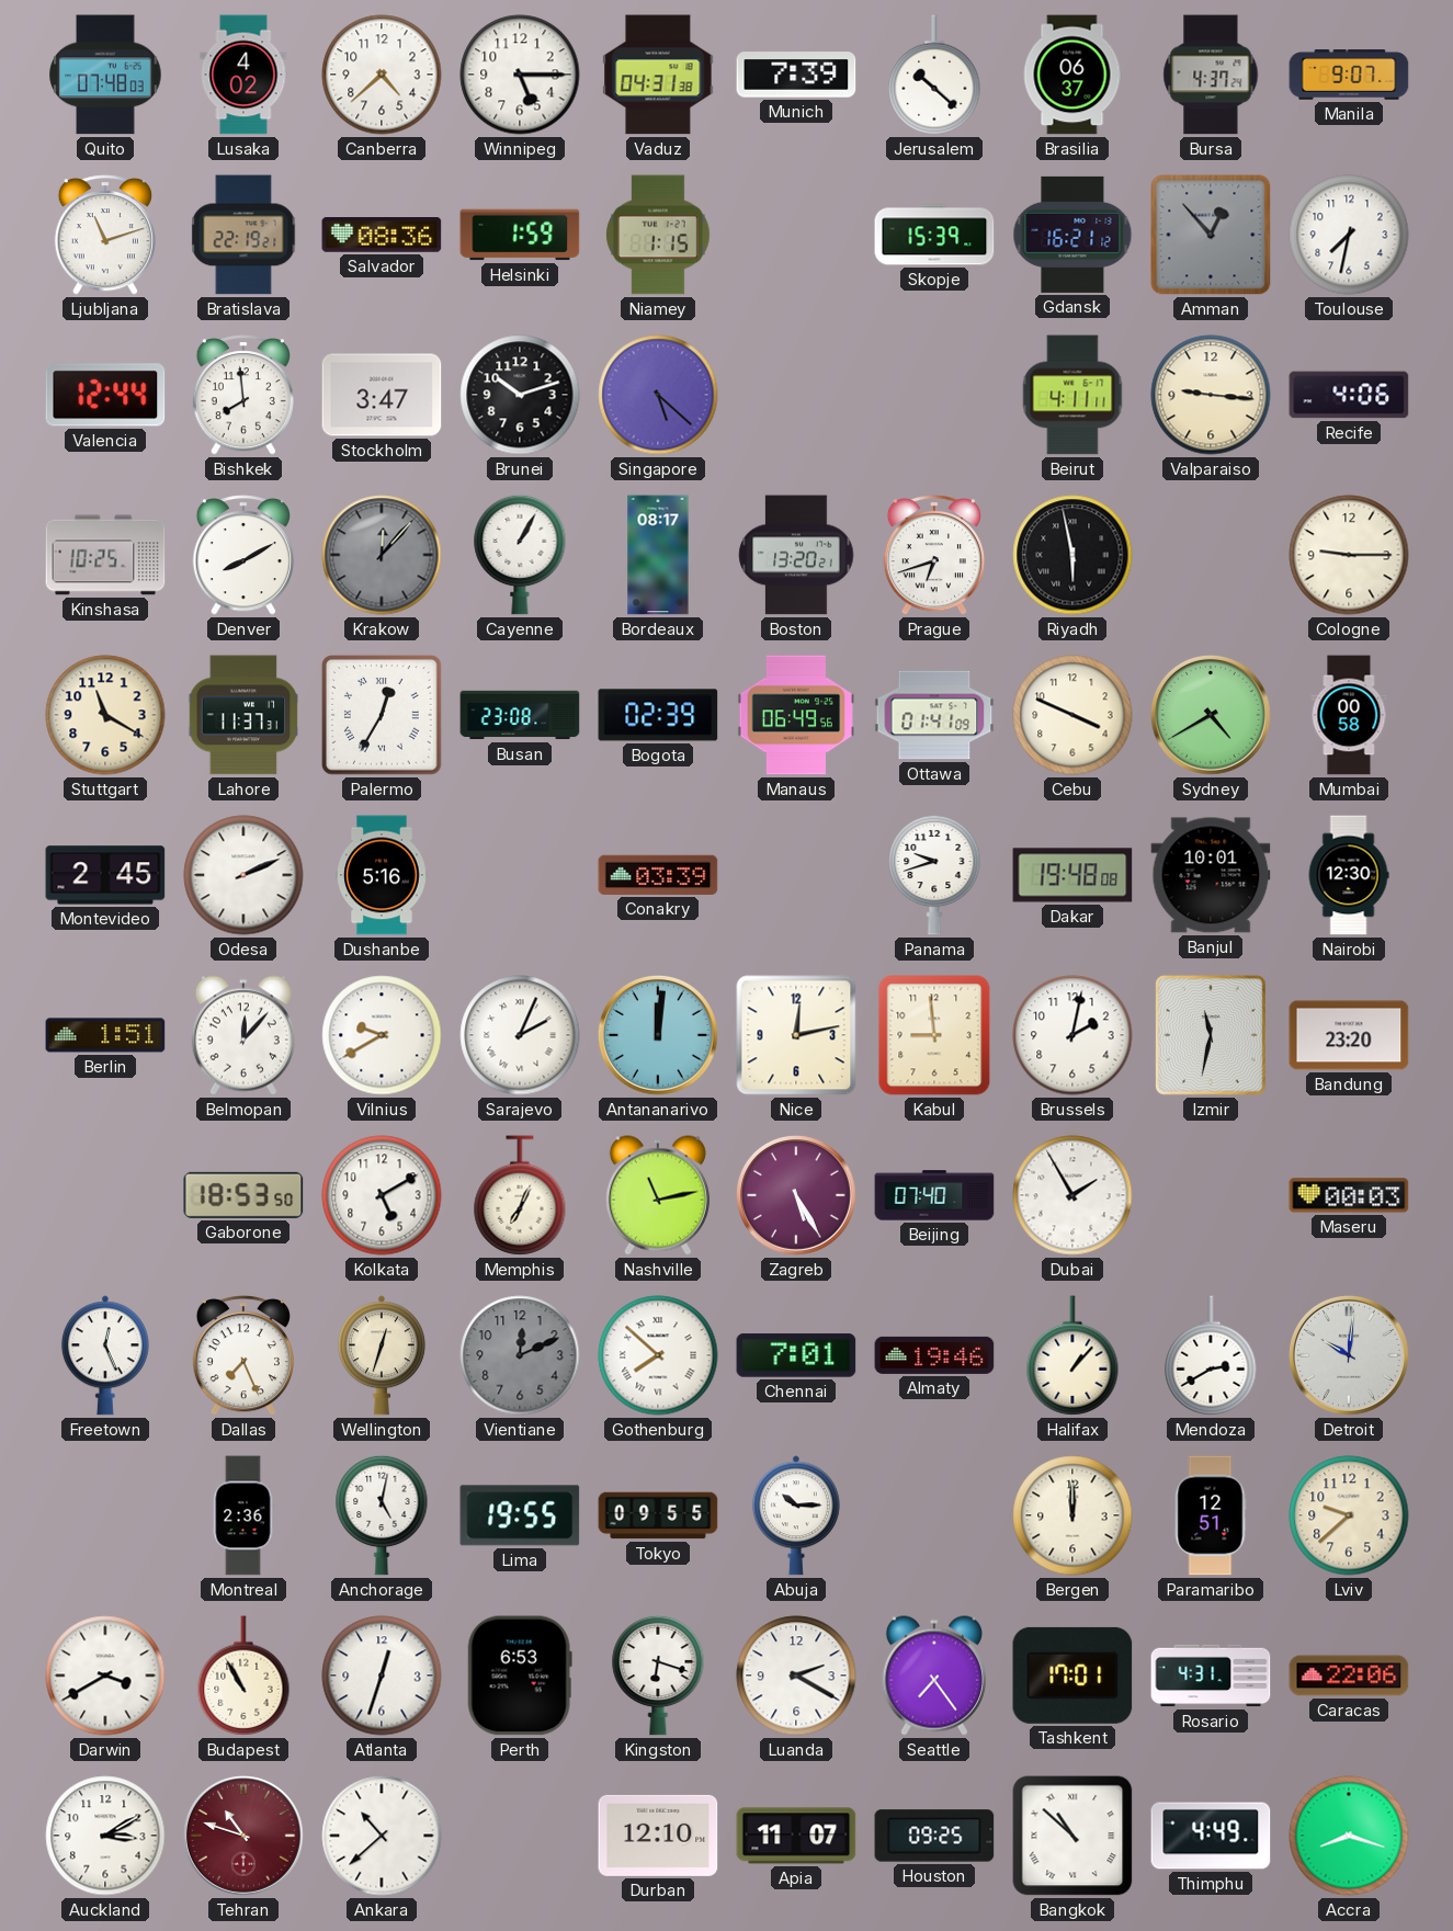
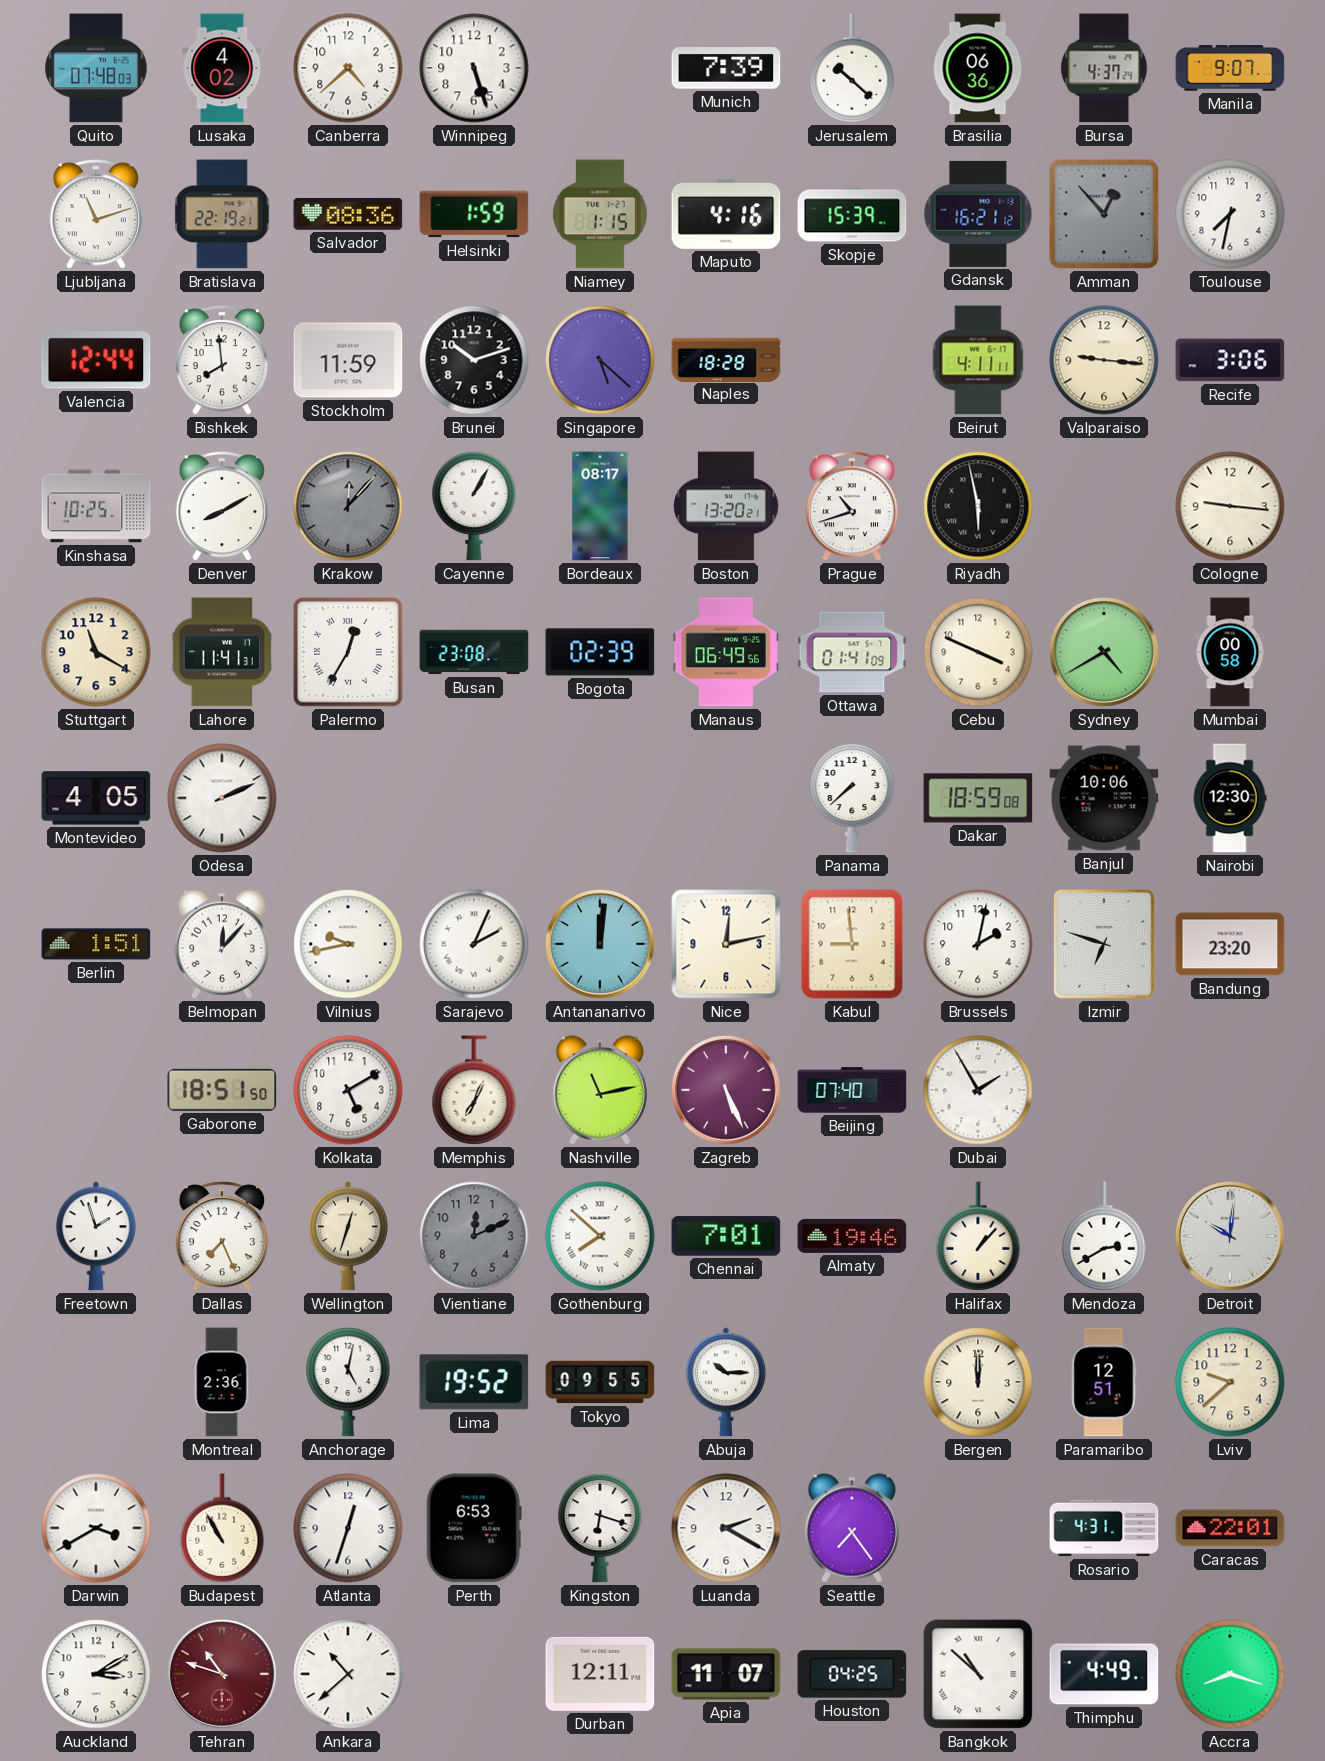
Winnipeg: 5:15 -> 5:27
Vaduz: 04:31 -> none
Brasilia: 06:37 -> 06:36
Maputo: none -> 4:16
Stockholm: 3:47 -> 11:59
Naples: none -> 18:28
Recife: 4:06 -> 3:06
Prague: 6:42 -> 10:42
Cologne: 9:15 -> 9:16
Lahore: 11:37 -> 11:41
Montevideo: 2:45 -> 4:05
Dushanbe: 5:16 -> none
Conakry: 03:39 -> none
Panama: 9:42 -> 7:38
Dakar: 19:48 -> 18:59
Banjul: 10:01 -> 10:06
Vilnius: 9:40 -> 9:43
Izmir: 11:32 -> 6:48
Gaborone: 18:53 -> 18:51
Zagreb: 5:25 -> 5:26
Maseru: 00:03 -> none
Freetown: 12:26 -> 1:57
Lima: 19:55 -> 19:52
Tashkent: 17:01 -> none
Caracas: 22:06 -> 22:01
Durban: 12:10 -> 12:11
Houston: 09:25 -> 04:25
